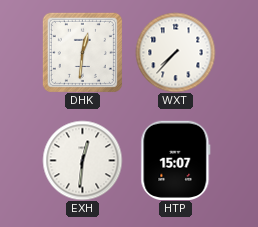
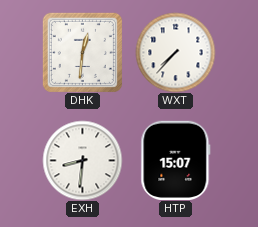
EXH: 12:31 -> 8:31
